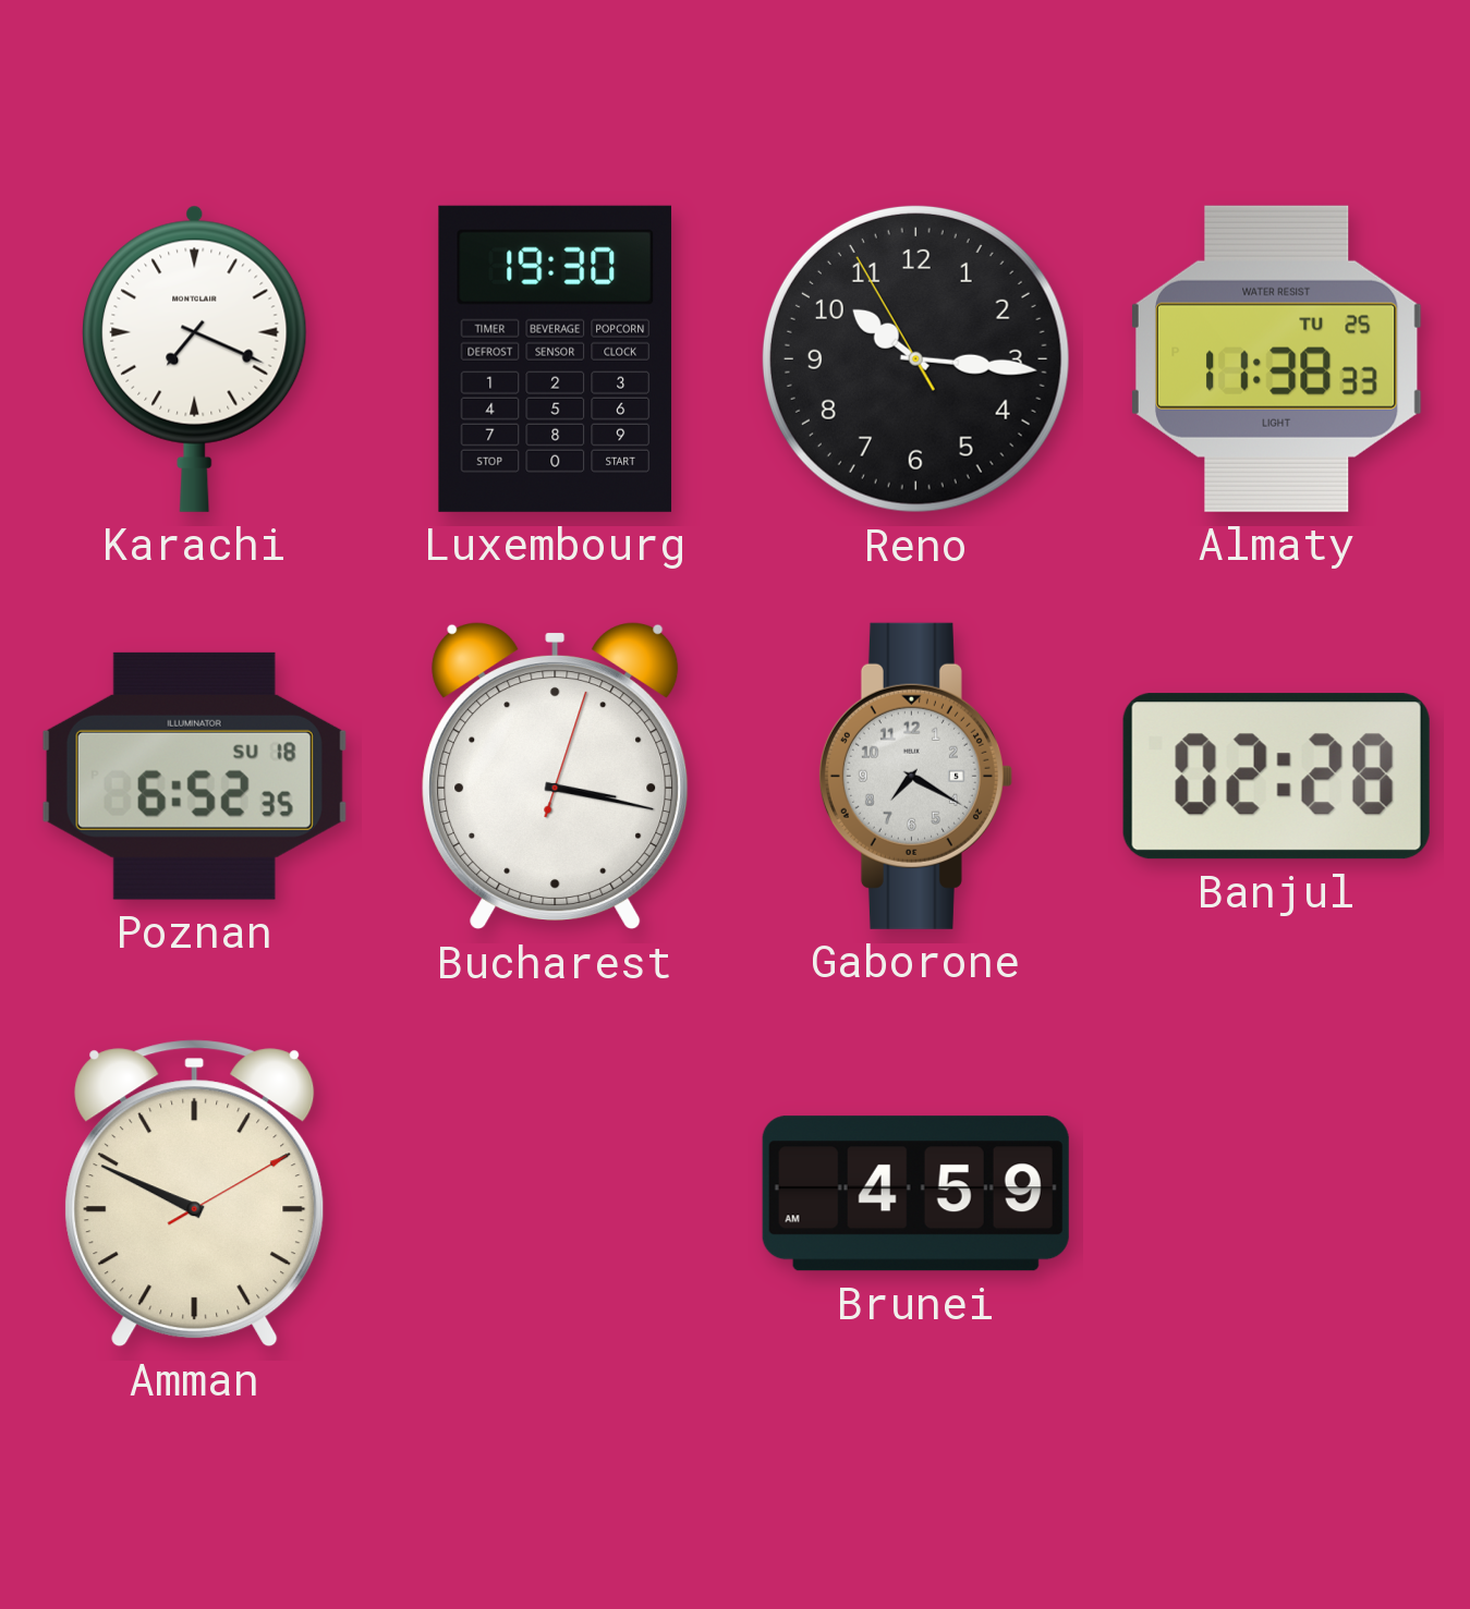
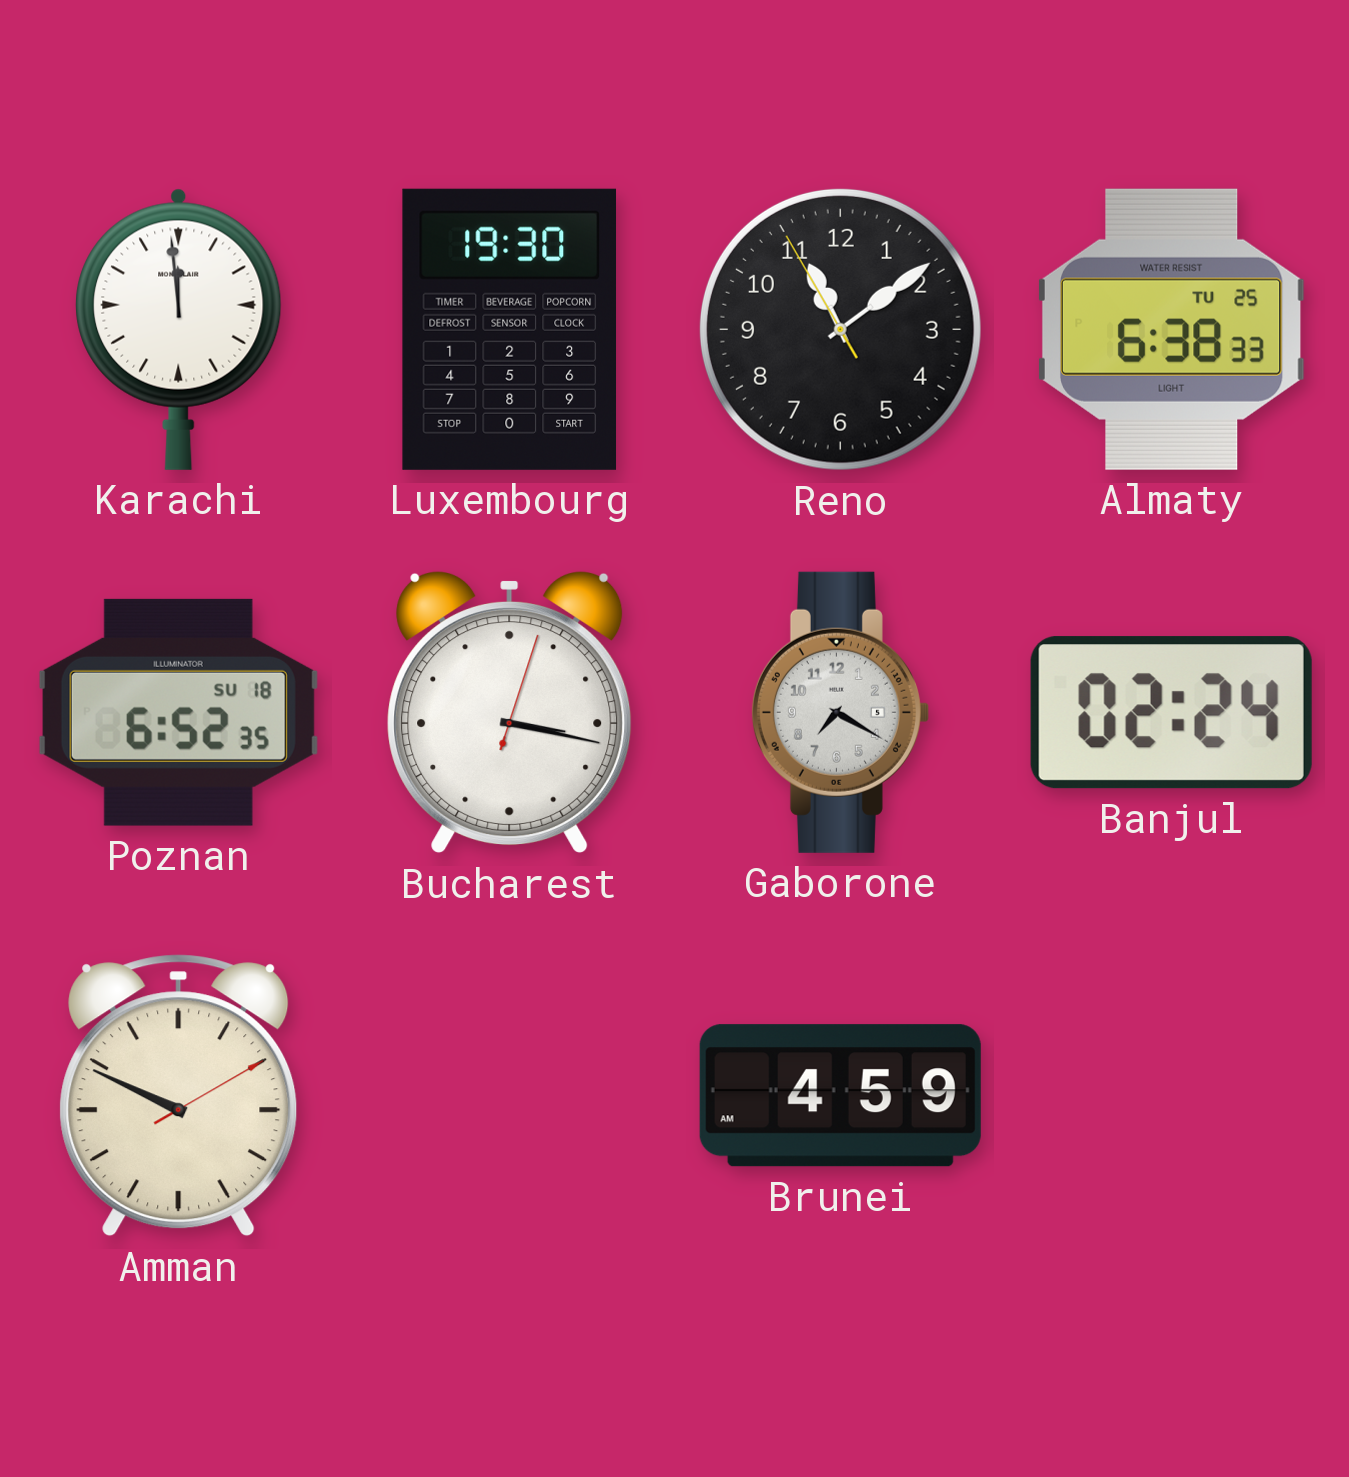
Karachi: 7:19 -> 11:59
Reno: 10:15 -> 11:08
Almaty: 11:38 -> 6:38
Banjul: 02:28 -> 02:24
